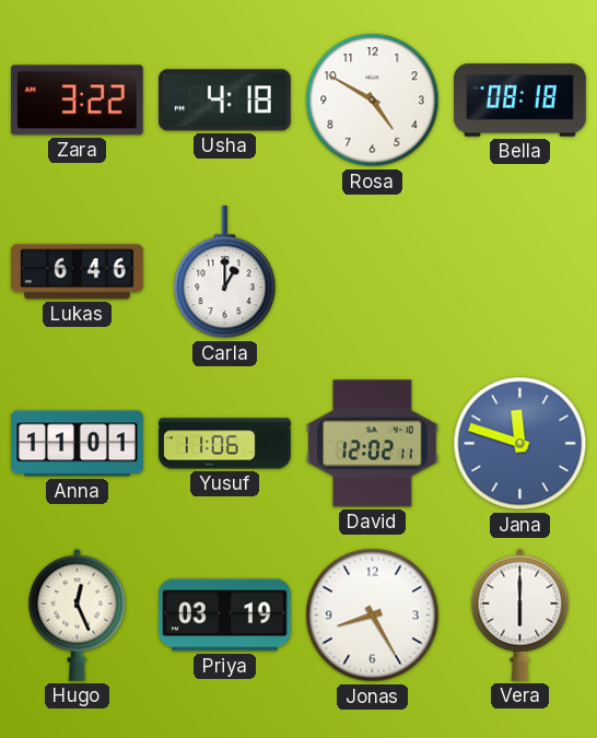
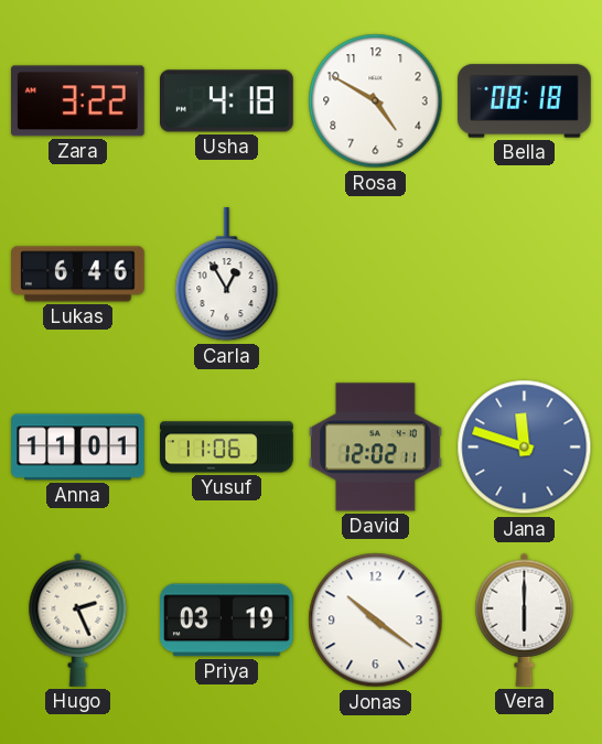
Carla: 1:00 -> 12:55
Hugo: 12:26 -> 2:26
Jonas: 8:25 -> 10:21
